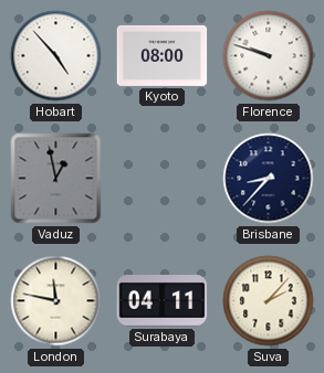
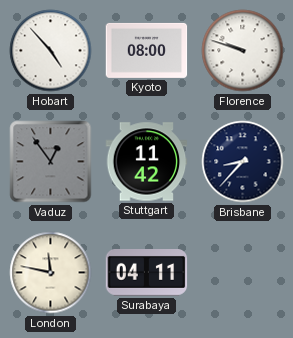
Vaduz: 12:58 -> 12:54
Stuttgart: none -> 11:42
Suva: 2:07 -> none
